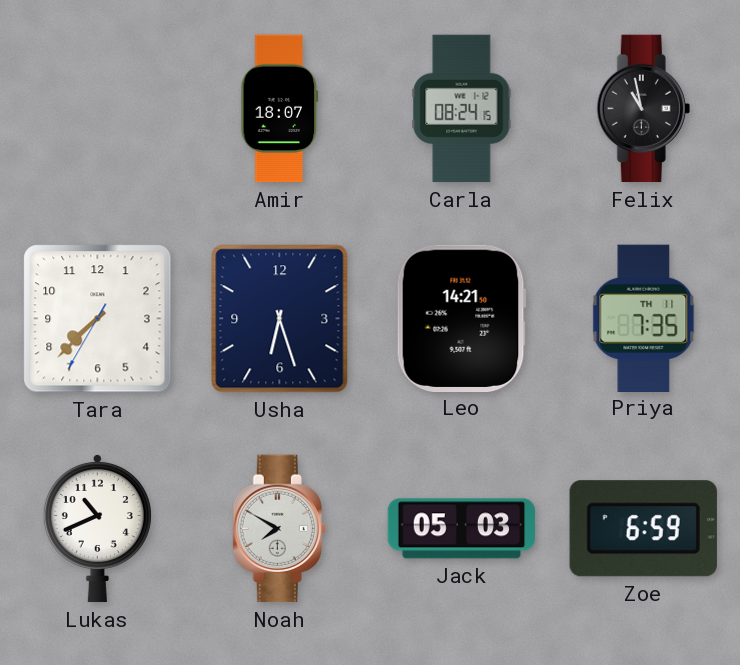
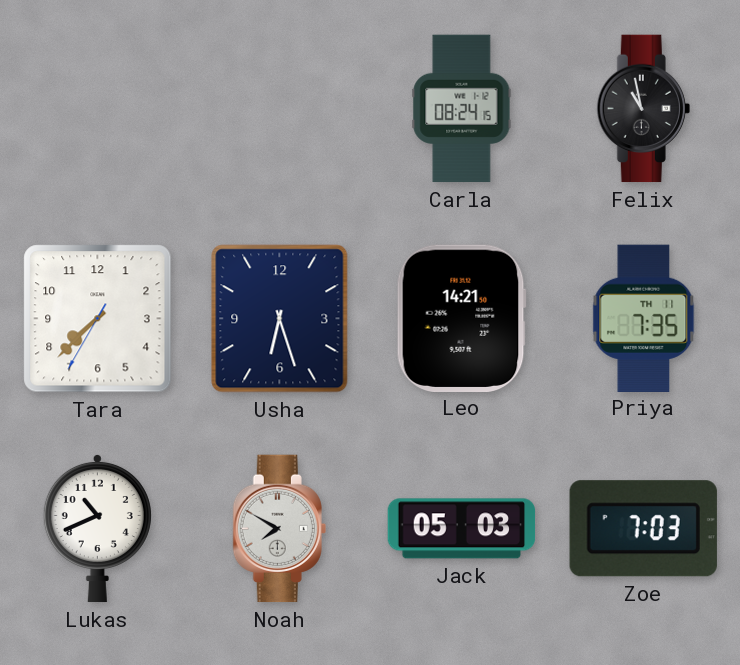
Amir: 18:07 -> none
Zoe: 6:59 -> 7:03
